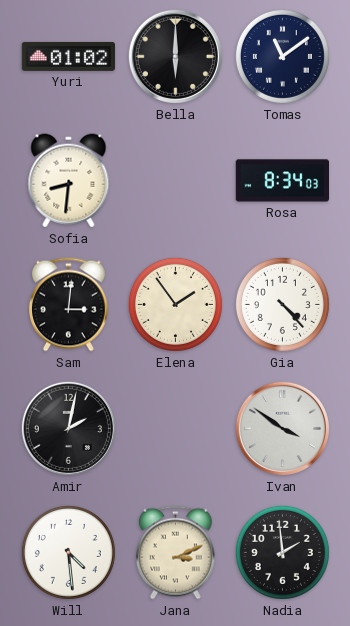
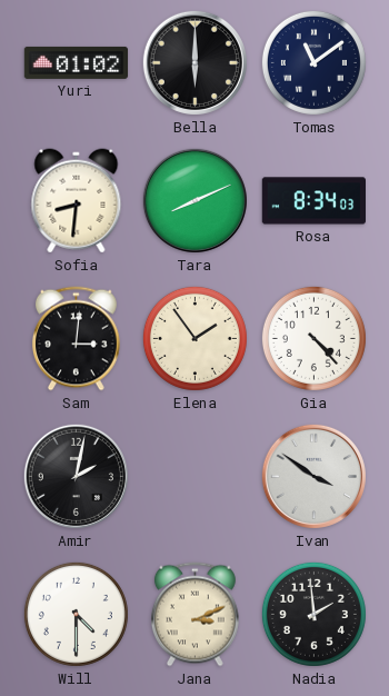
Tara: none -> 8:11
Will: 4:29 -> 4:30
